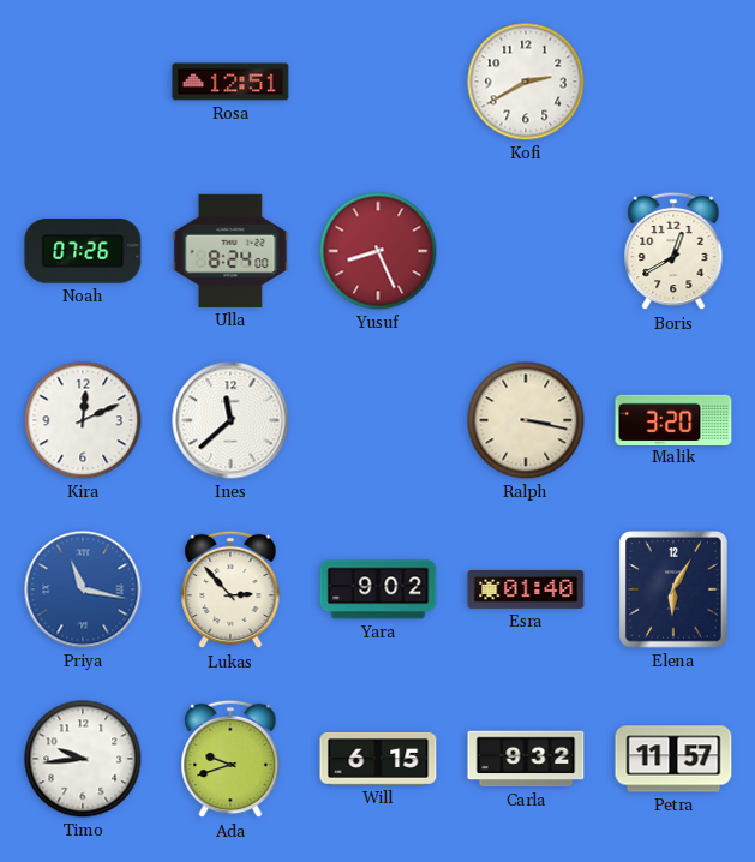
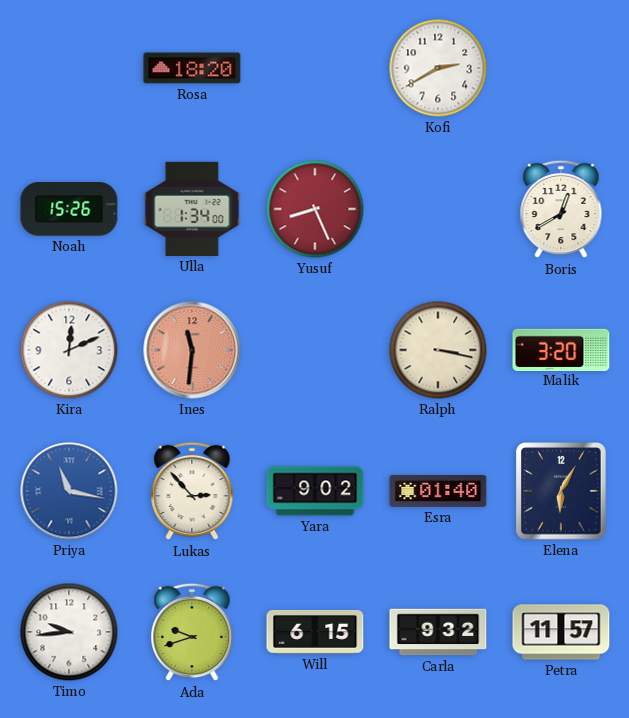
Rosa: 12:51 -> 18:20
Noah: 07:26 -> 15:26
Ulla: 8:24 -> 1:34
Ines: 11:38 -> 11:31
Ines dial: white -> salmon
